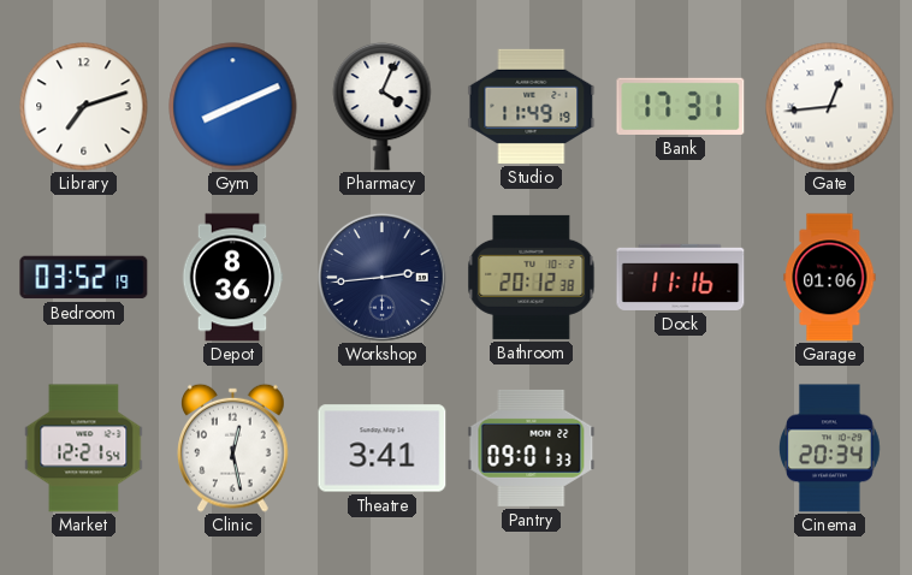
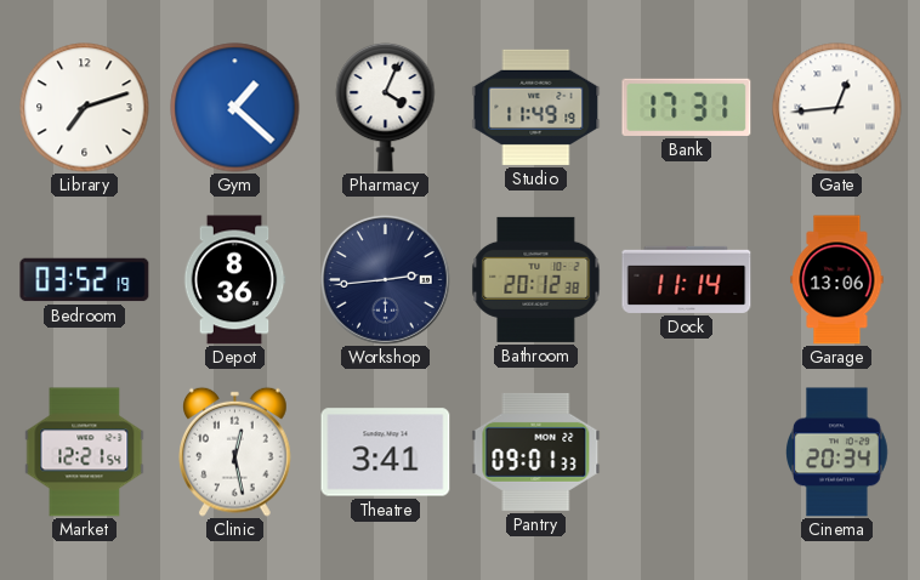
Gym: 8:11 -> 1:22
Dock: 11:16 -> 11:14
Garage: 01:06 -> 13:06
